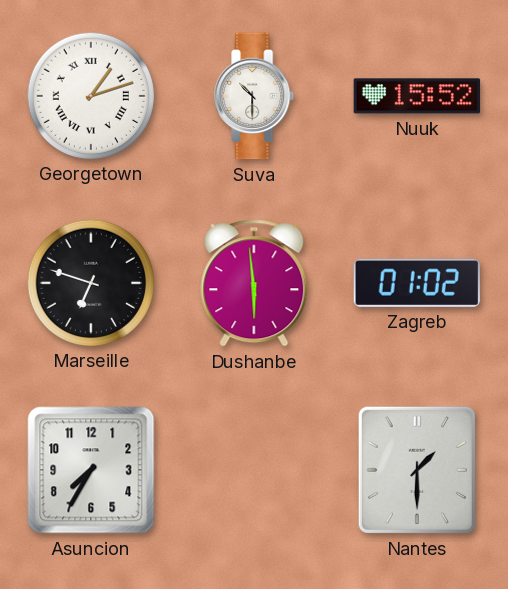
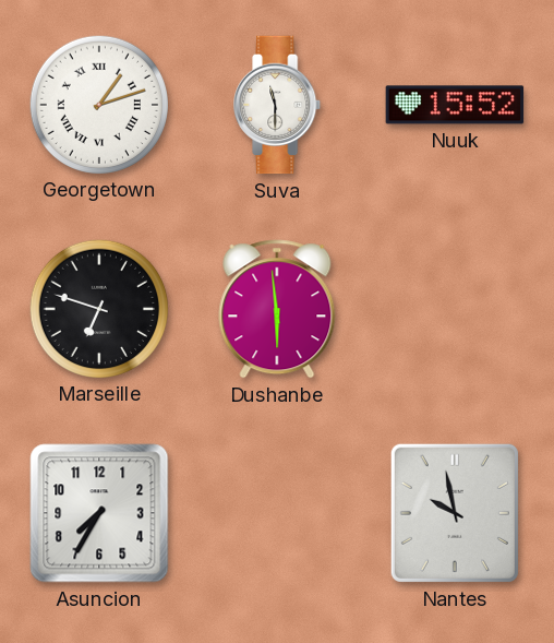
Suva: 10:30 -> 11:30
Zagreb: 01:02 -> none
Nantes: 1:30 -> 9:58
